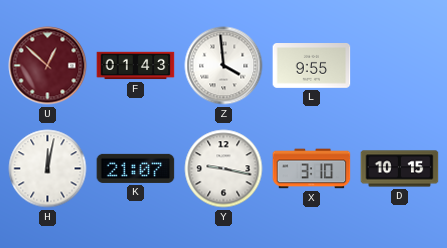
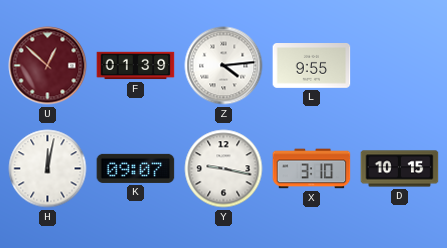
F: 01:43 -> 01:39
Z: 3:59 -> 4:14
K: 21:07 -> 09:07
